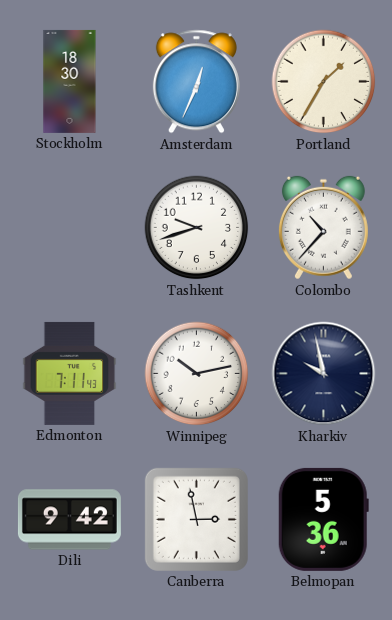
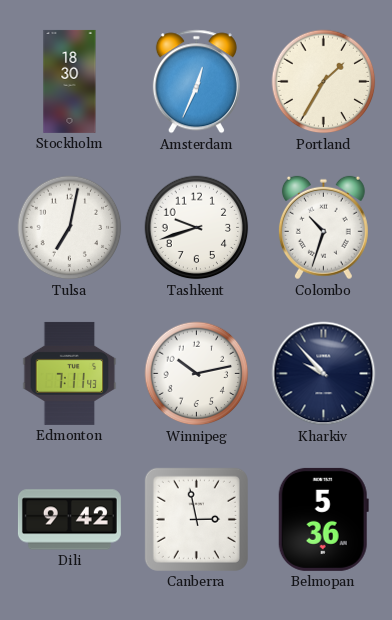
Tulsa: none -> 7:02
Colombo: 10:37 -> 10:33
Kharkiv: 9:58 -> 9:53
